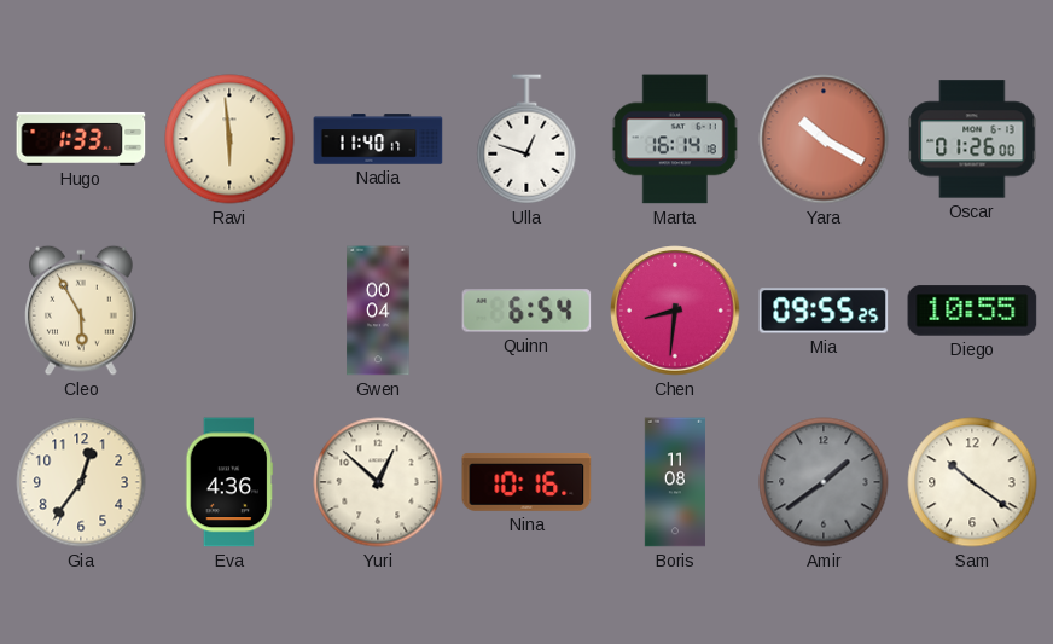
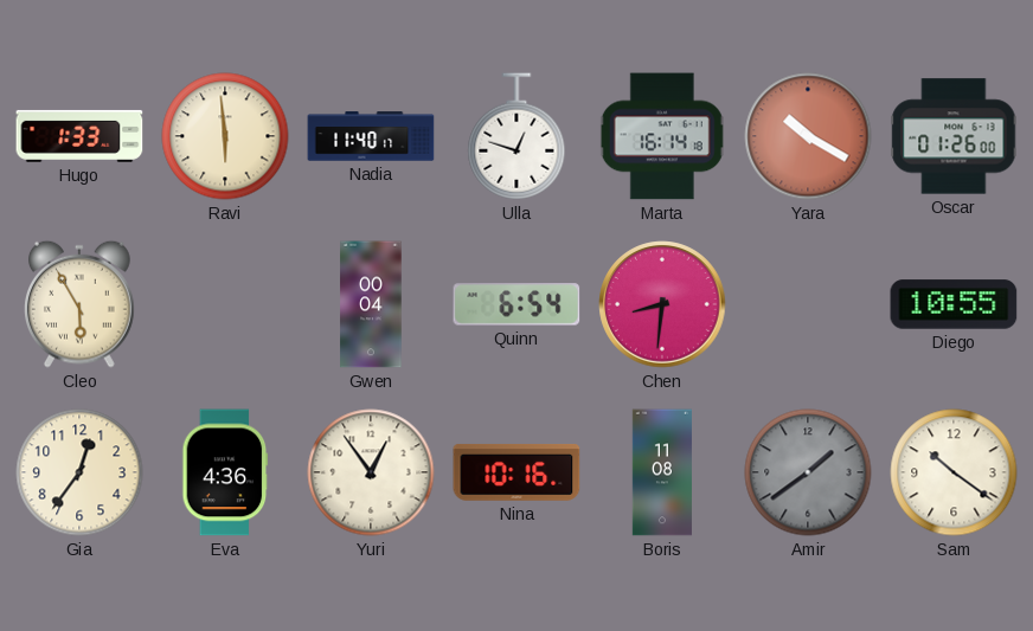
Mia: 09:55 -> none
Yuri: 12:52 -> 12:54
